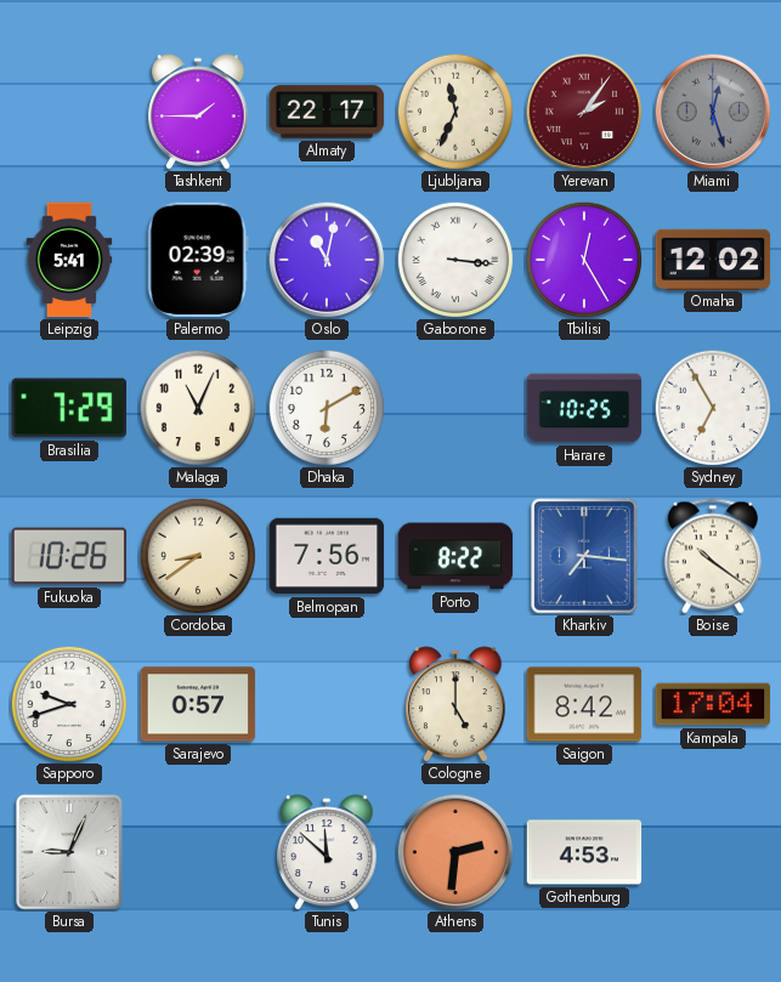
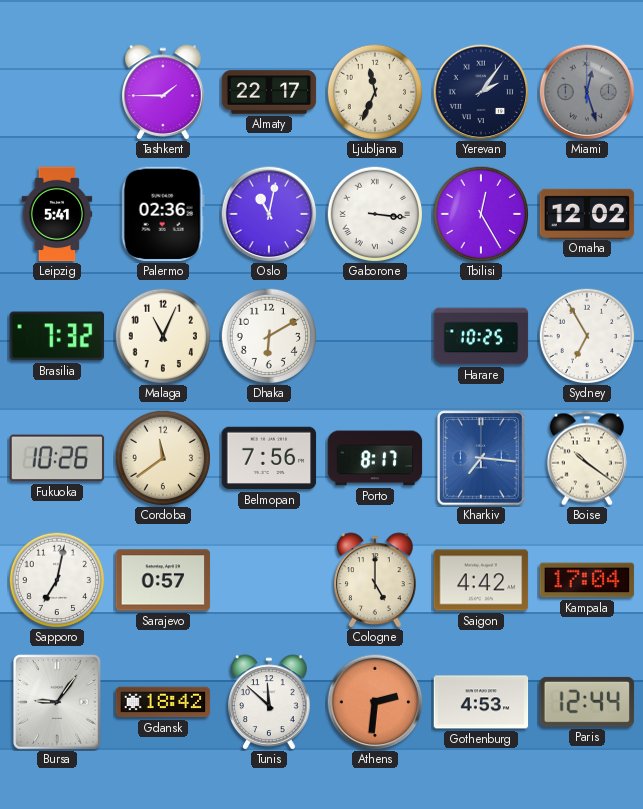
Yerevan dial: burgundy -> navy
Palermo: 02:39 -> 02:36
Brasilia: 7:29 -> 7:32
Cordoba: 8:39 -> 11:39
Porto: 8:22 -> 8:17
Sapporo: 9:42 -> 7:02
Saigon: 8:42 -> 4:42
Bursa: 9:04 -> 9:06
Gdansk: none -> 18:42
Paris: none -> 12:44
